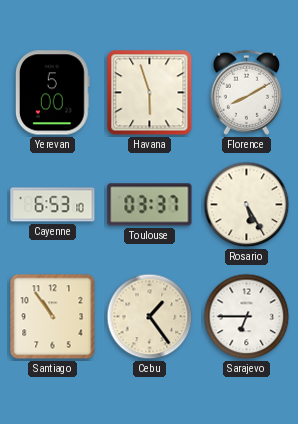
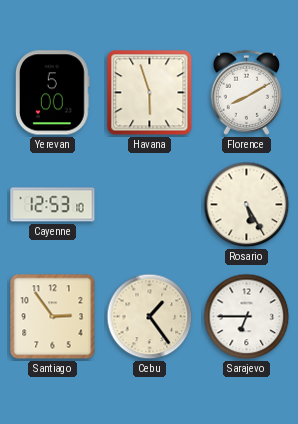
Cayenne: 6:53 -> 12:53
Toulouse: 03:37 -> none
Santiago: 10:54 -> 2:54
